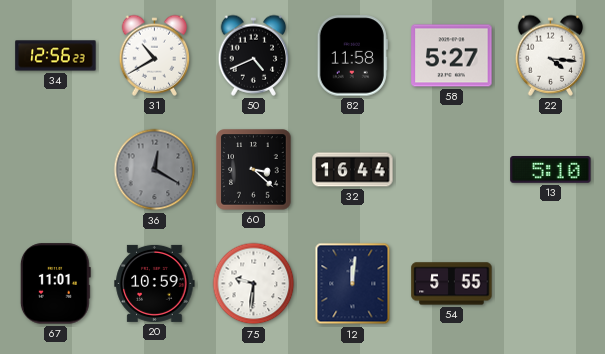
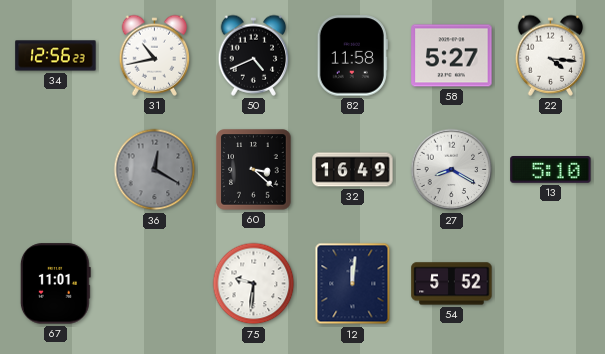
31: 10:40 -> 10:43
32: 16:44 -> 16:49
27: none -> 8:20
20: 10:59 -> none
54: 5:55 -> 5:52
